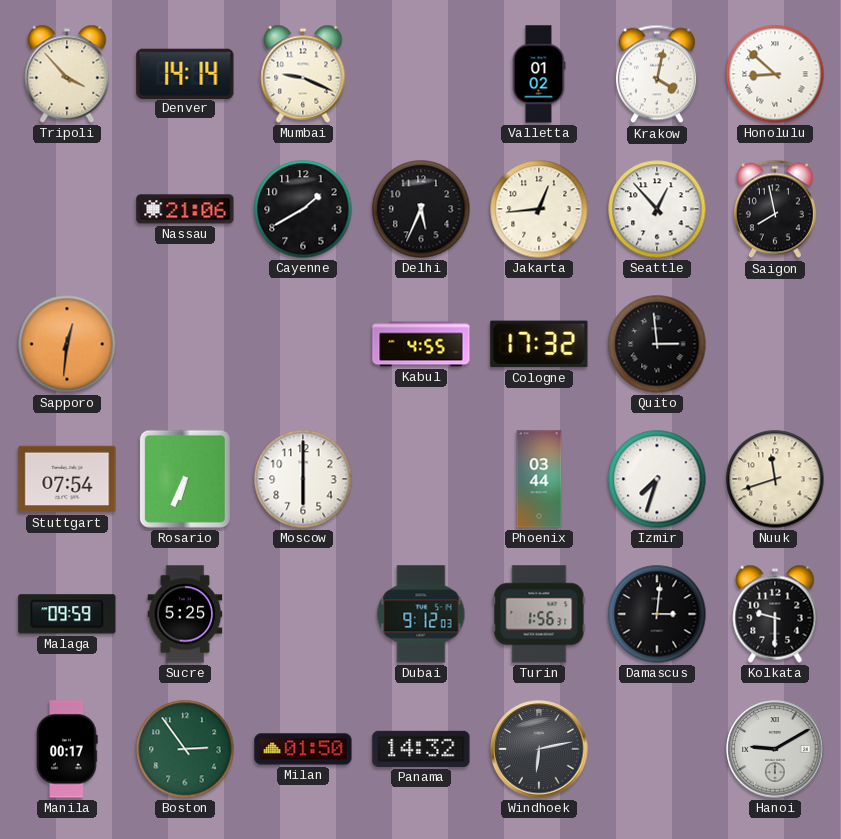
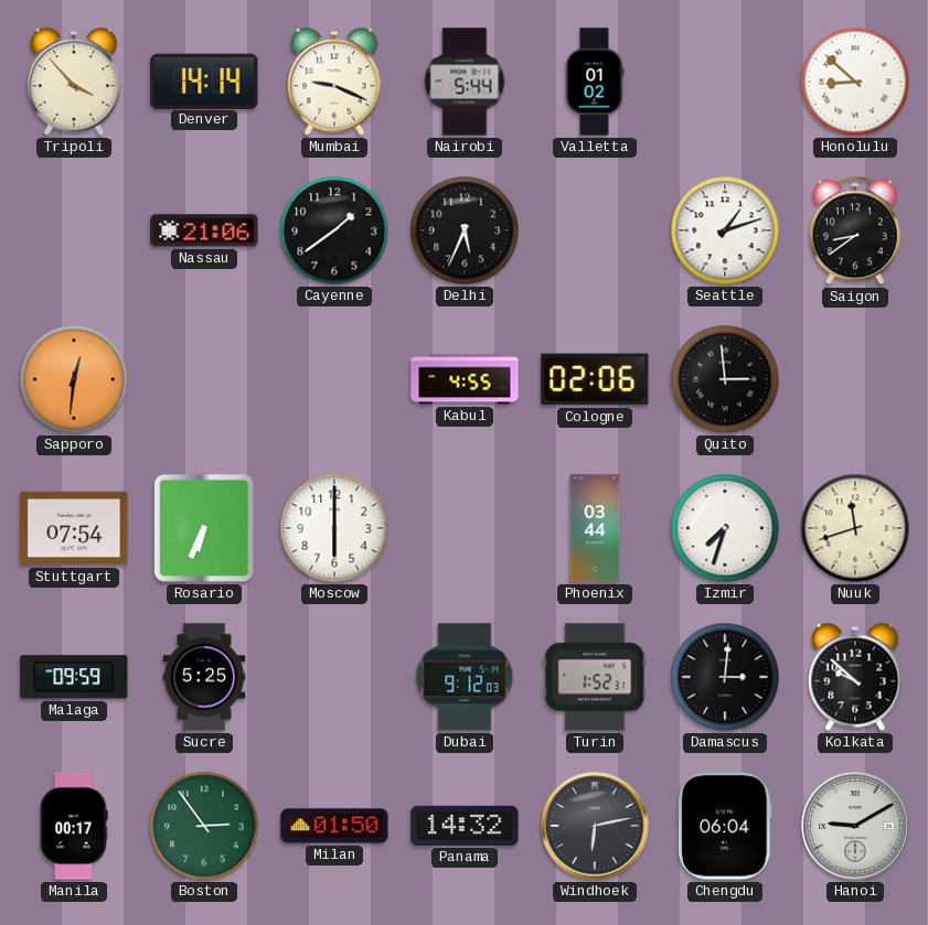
Nairobi: none -> 5:44
Krakow: 4:02 -> none
Cayenne: 1:40 -> 1:39
Jakarta: 12:44 -> none
Seattle: 12:53 -> 1:12
Saigon: 7:58 -> 8:39
Cologne: 17:32 -> 02:06
Turin: 1:56 -> 1:52
Kolkata: 9:30 -> 9:52
Chengdu: none -> 06:04
